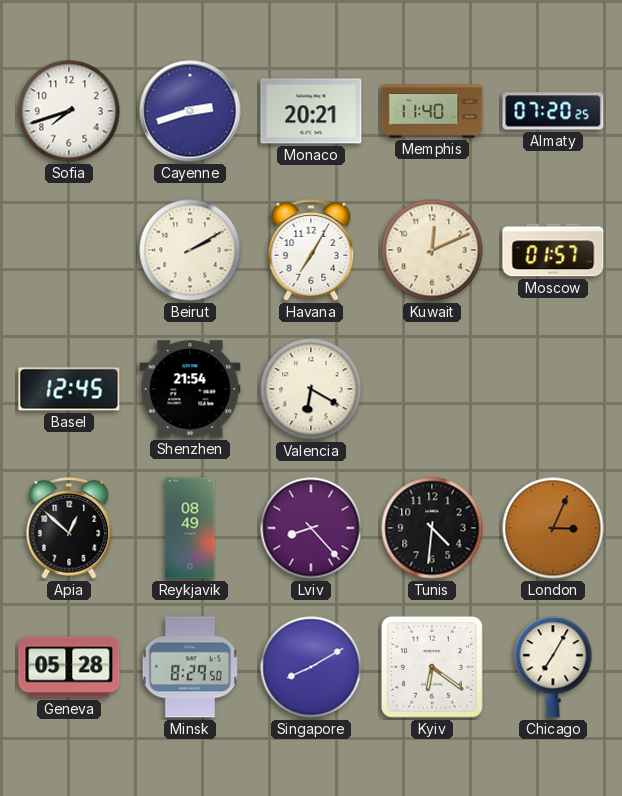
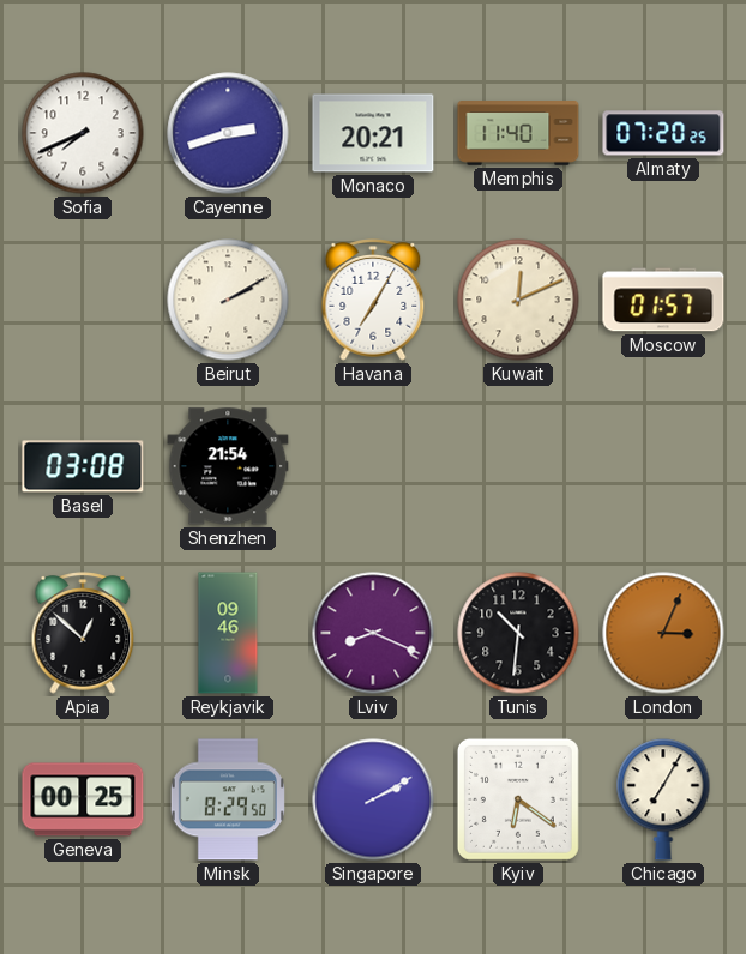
Sofia: 7:42 -> 7:41
Basel: 12:45 -> 03:08
Valencia: 6:20 -> none
Reykjavik: 08:49 -> 09:46
Lviv: 8:23 -> 8:19
Tunis: 4:31 -> 10:31
Geneva: 05:28 -> 00:25
Singapore: 8:10 -> 2:10
